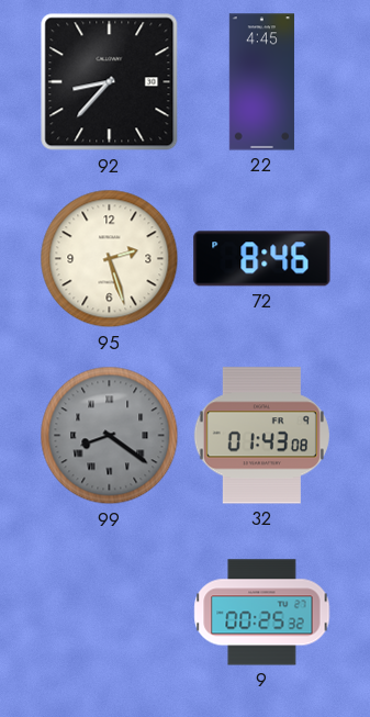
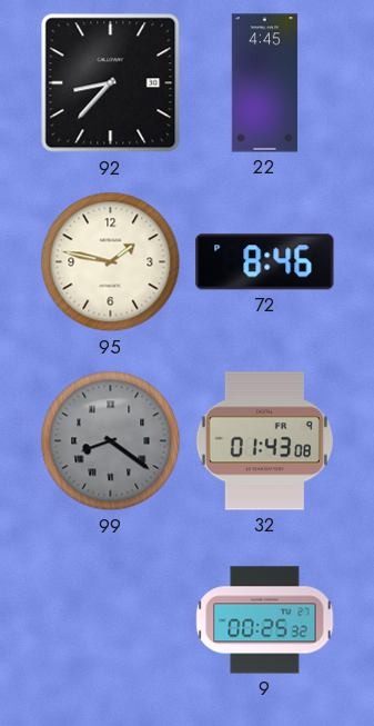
95: 2:27 -> 1:47
